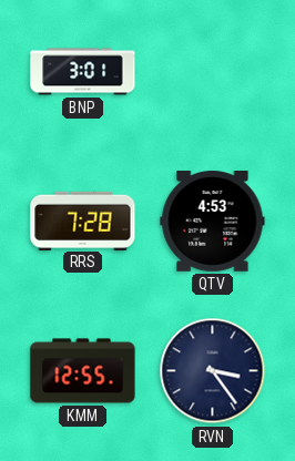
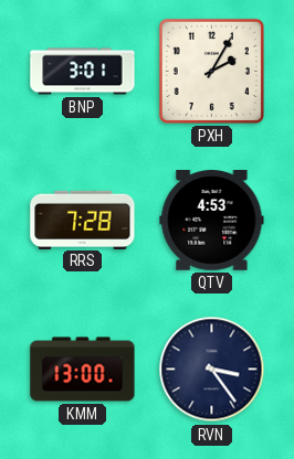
PXH: none -> 2:05
KMM: 12:55 -> 13:00
